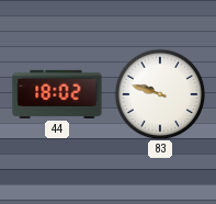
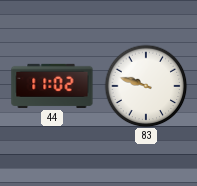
44: 18:02 -> 11:02
